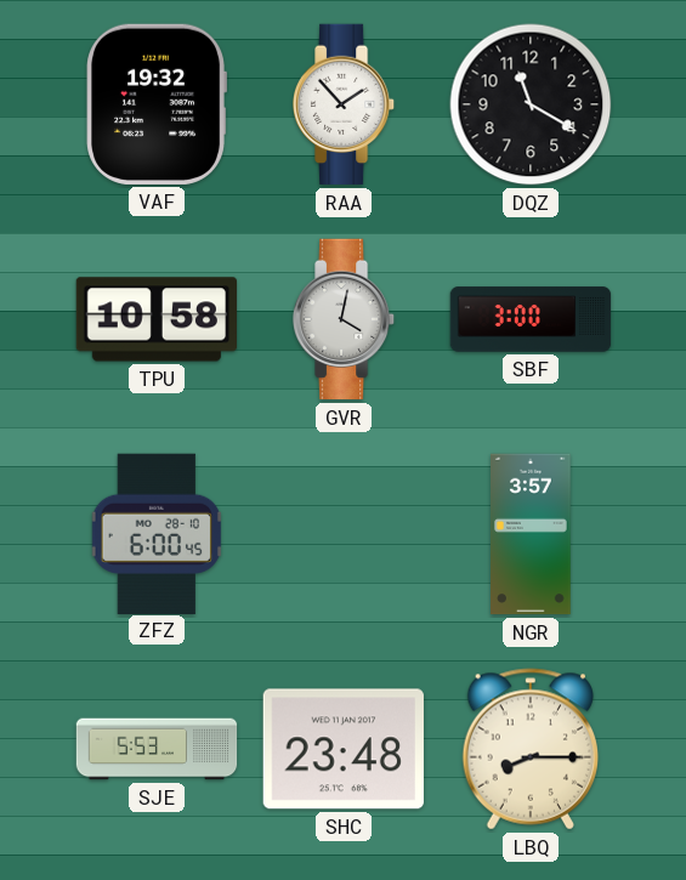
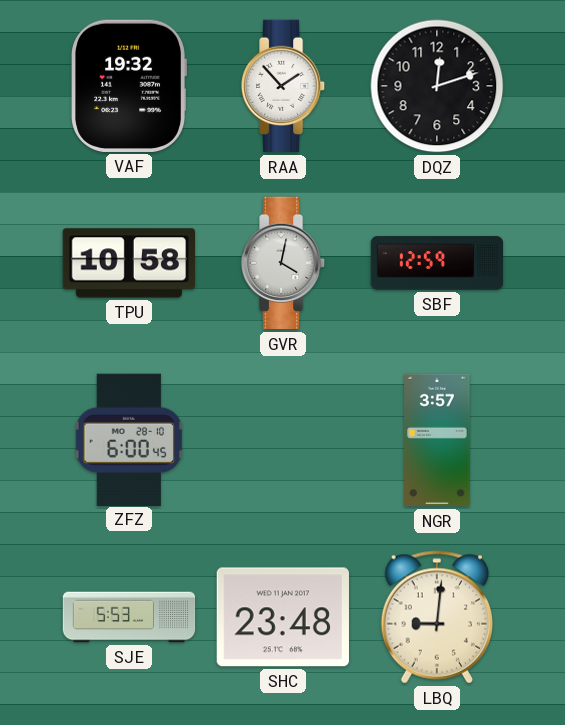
DQZ: 11:20 -> 12:12
SBF: 3:00 -> 12:59
LBQ: 8:15 -> 9:01
